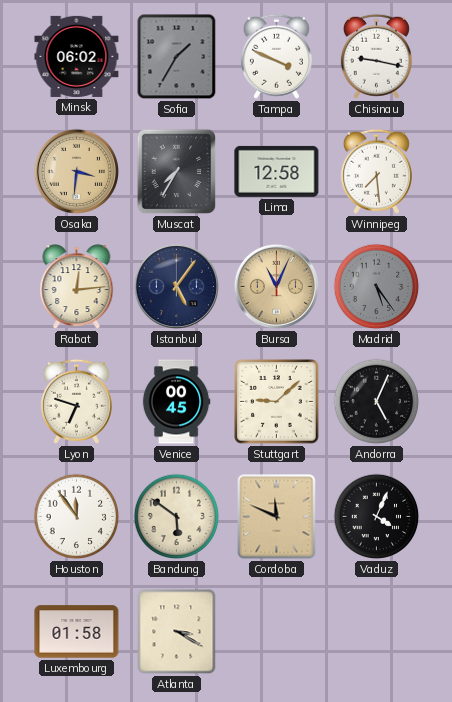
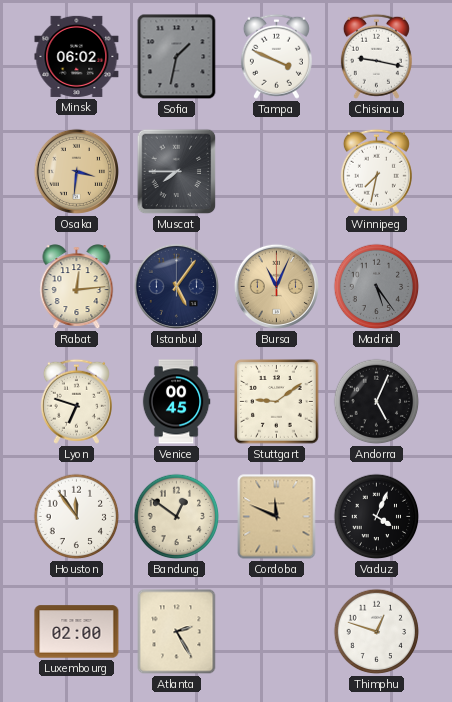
Sofia: 1:35 -> 1:32
Muscat: 7:35 -> 7:45
Lima: 12:58 -> none
Winnipeg: 7:29 -> 7:32
Stuttgart: 9:08 -> 9:09
Bandung: 5:51 -> 12:51
Luxembourg: 01:58 -> 02:00
Atlanta: 3:20 -> 2:25
Thimphu: none -> 12:48
